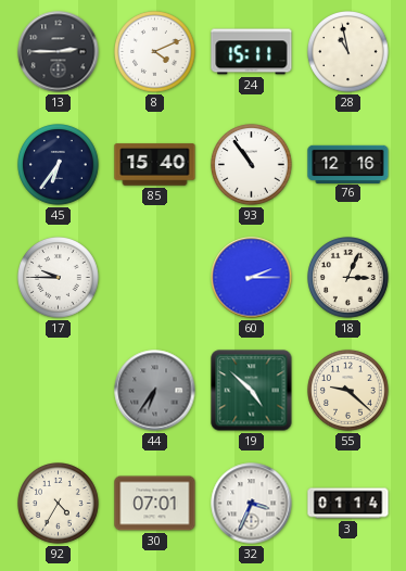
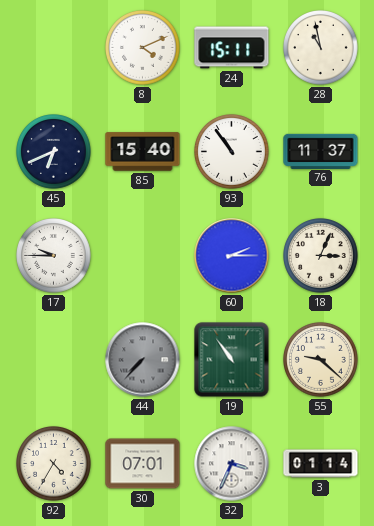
13: 2:45 -> none
45: 6:36 -> 6:41
76: 12:16 -> 11:37
44: 6:36 -> 7:37
19: 4:52 -> 10:54
